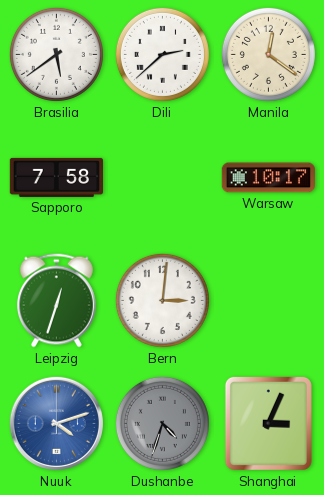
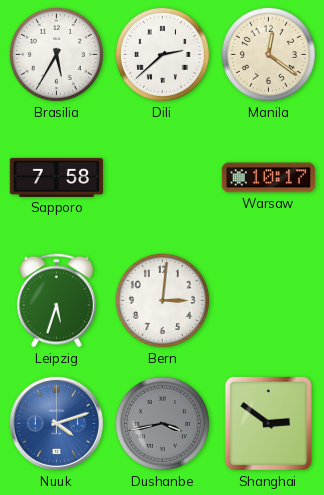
Brasilia: 5:39 -> 5:35
Leipzig: 12:33 -> 5:33
Dushanbe: 4:33 -> 3:43
Shanghai: 3:04 -> 2:51
